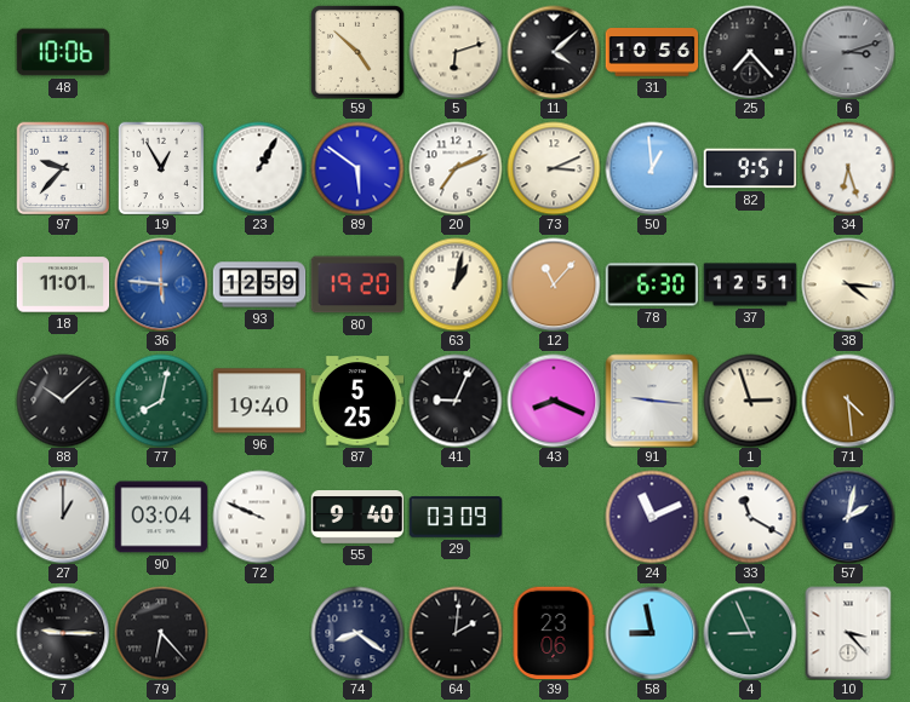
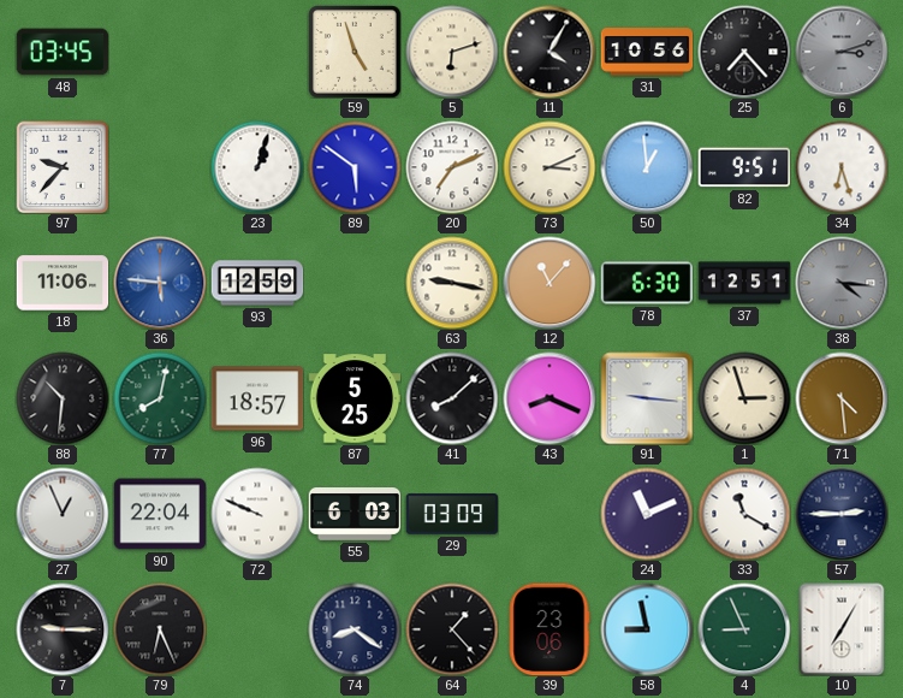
48: 10:06 -> 03:45
59: 4:52 -> 4:57
11: 4:08 -> 4:05
19: 12:55 -> none
23: 1:05 -> 1:03
18: 11:01 -> 11:06
80: 19:20 -> none
63: 1:02 -> 9:17
38 dial: cream -> grey
88: 10:08 -> 10:31
96: 19:40 -> 18:57
41: 9:04 -> 8:08
27: 1:00 -> 12:56
90: 03:04 -> 22:04
55: 9:40 -> 6:03
57: 2:02 -> 2:45
79: 6:23 -> 6:26
64: 2:01 -> 1:23
10: 3:23 -> 7:05
